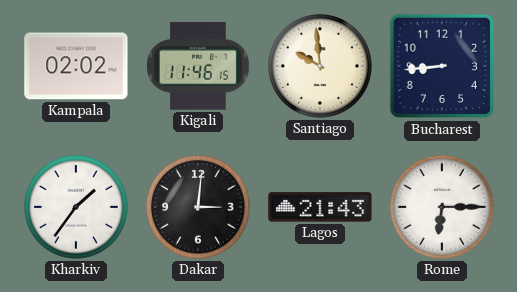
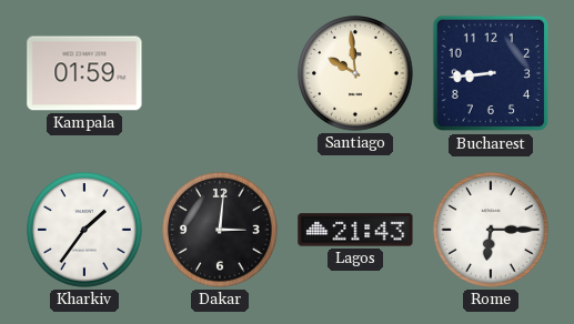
Kampala: 02:02 -> 01:59
Kigali: 11:46 -> none
